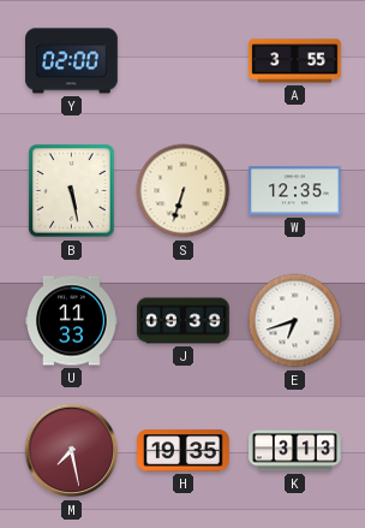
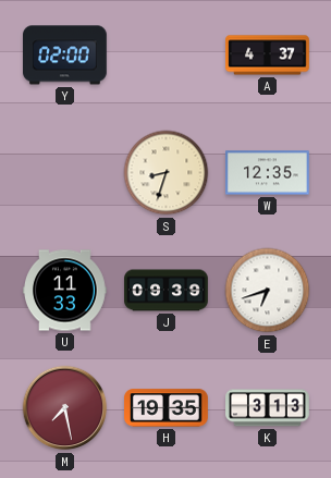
A: 3:55 -> 4:37
B: 5:28 -> none
S: 6:33 -> 8:33
